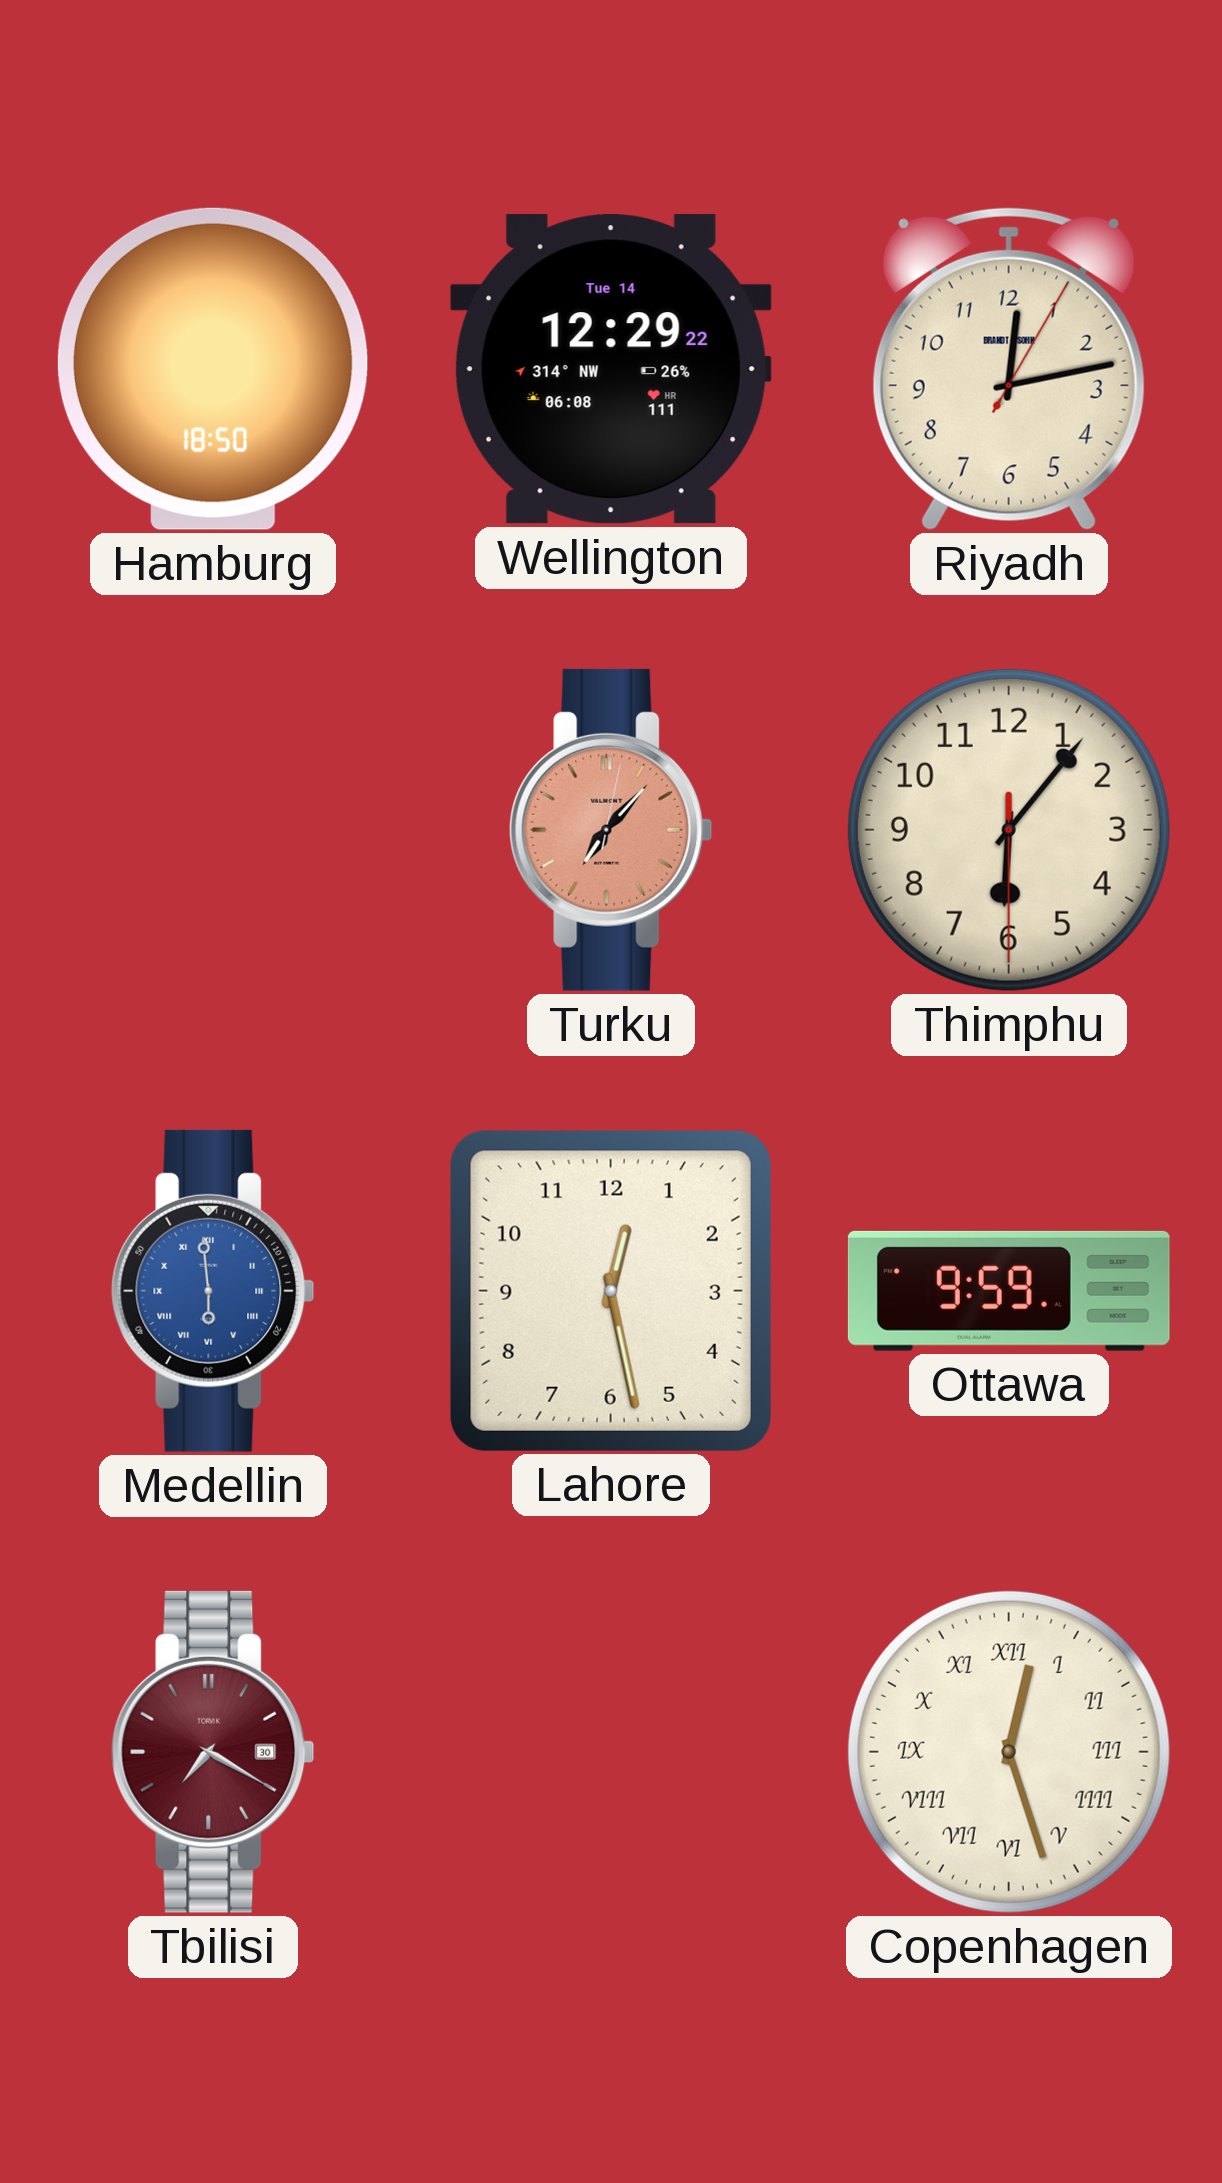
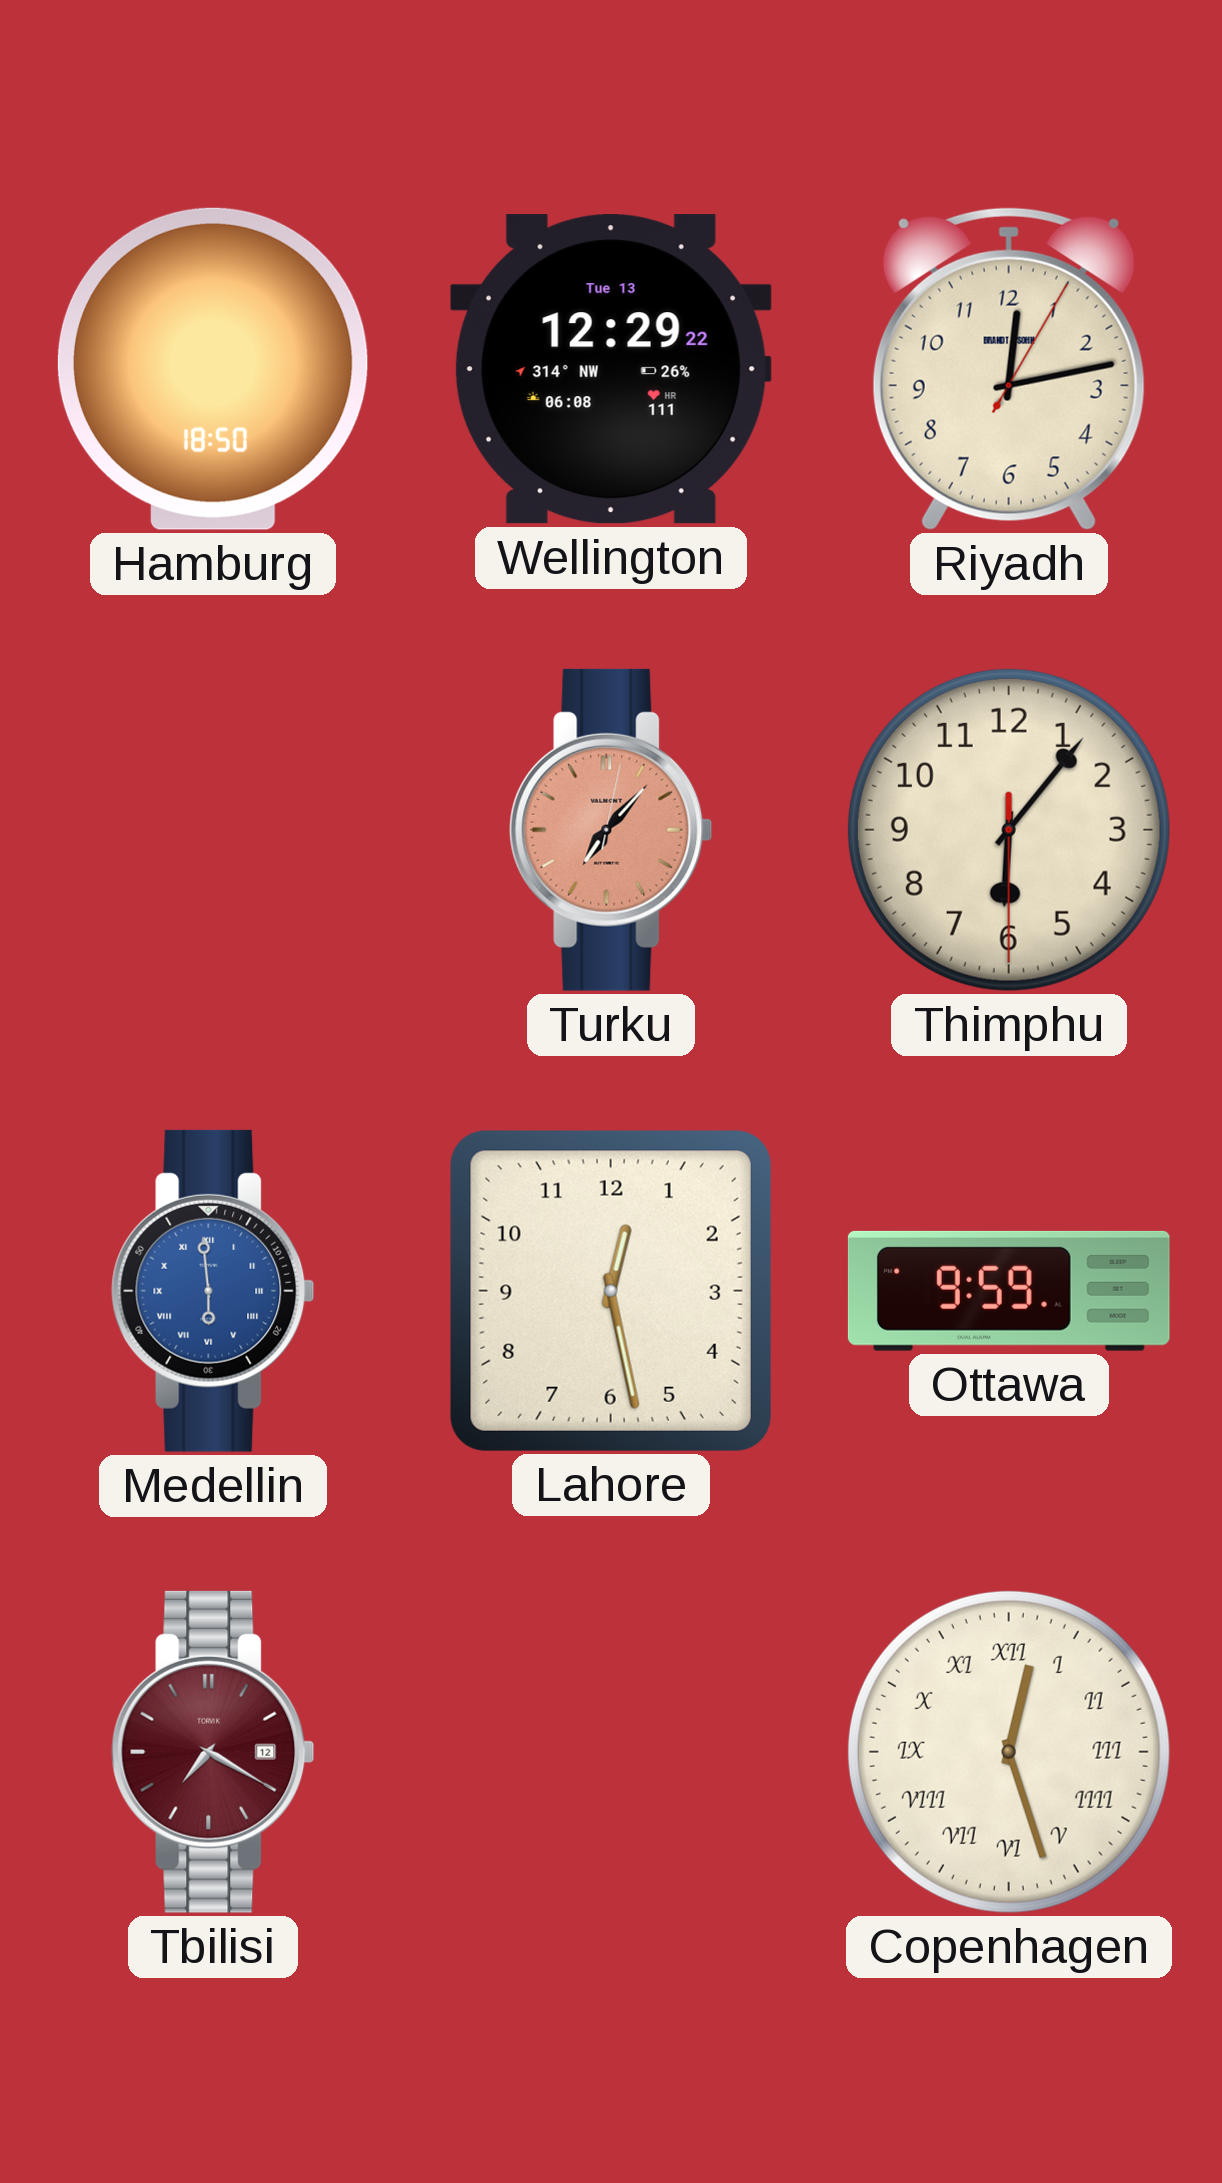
Wellington date: Tue 14 -> Tue 13
Tbilisi date: 30 -> 12
